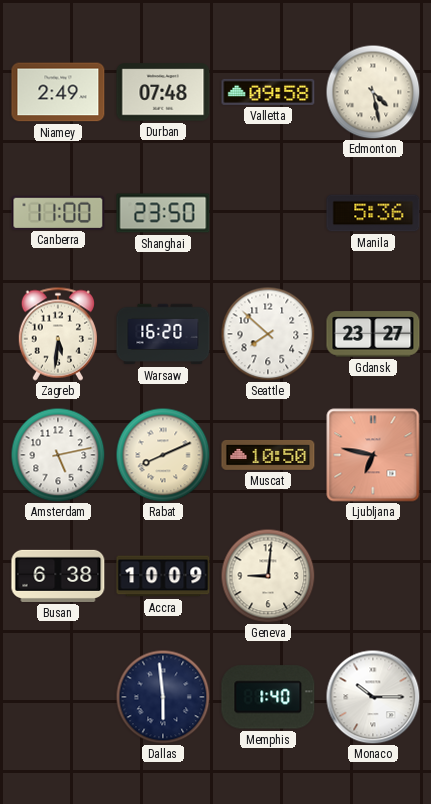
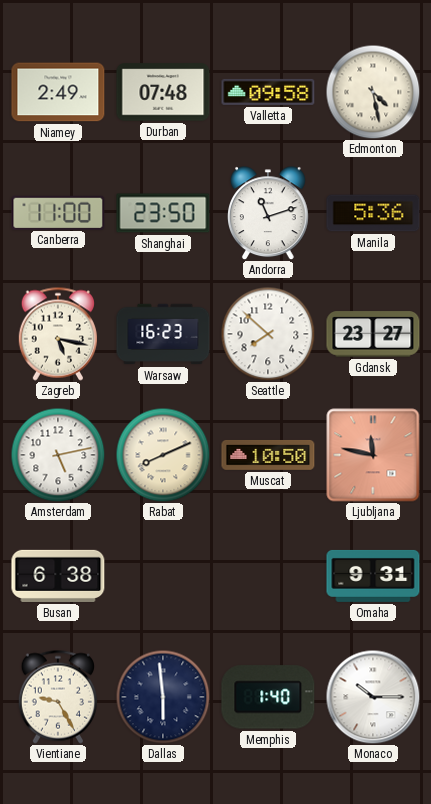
Andorra: none -> 11:12
Zagreb: 5:31 -> 5:17
Warsaw: 16:20 -> 16:23
Ljubljana: 6:47 -> 11:47
Accra: 10:09 -> none
Geneva: 9:01 -> none
Omaha: none -> 9:31
Vientiane: none -> 9:25
